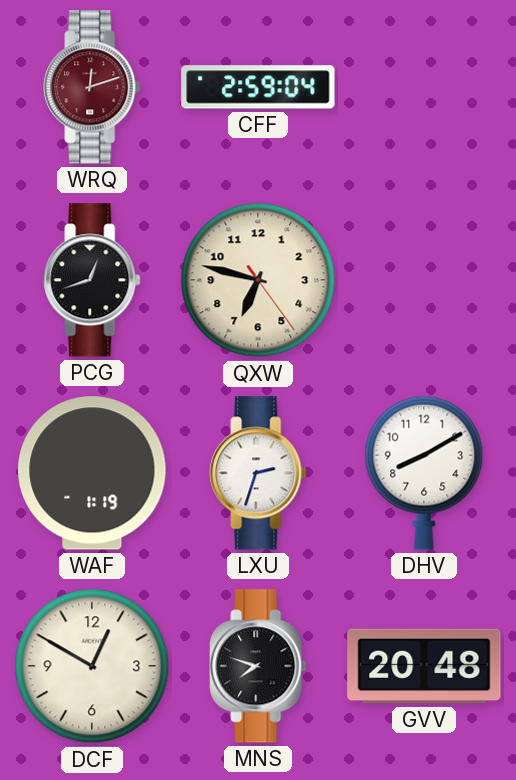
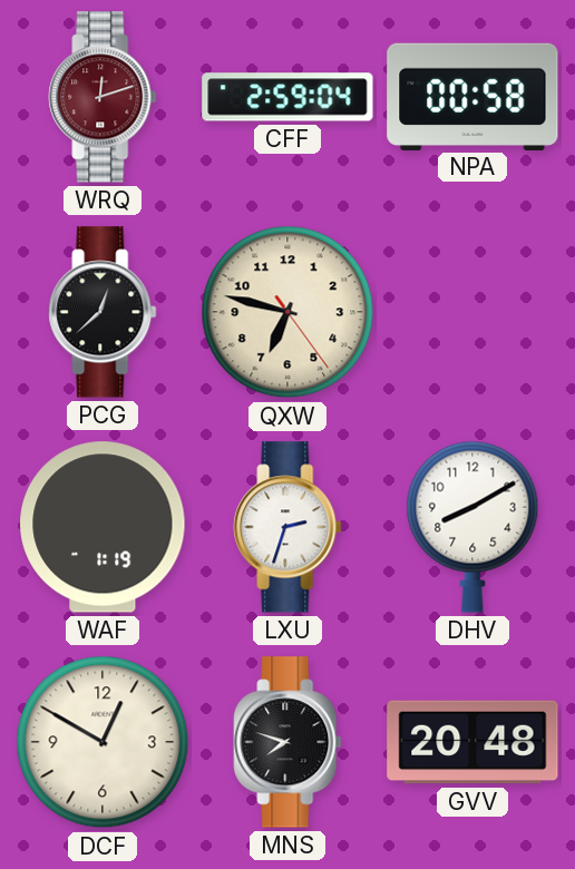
NPA: none -> 00:58
PCG: 12:42 -> 12:38
